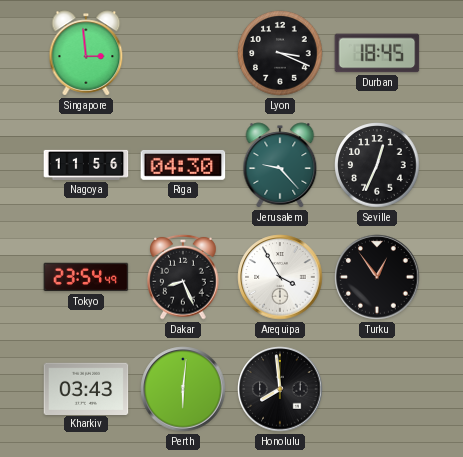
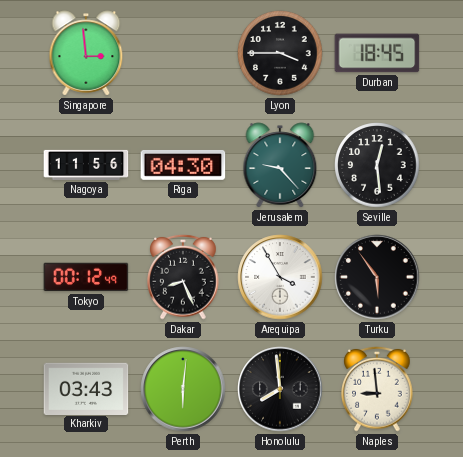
Lyon: 3:19 -> 3:45
Seville: 12:34 -> 12:29
Tokyo: 23:54 -> 00:12
Turku: 12:54 -> 5:54
Naples: none -> 8:59
